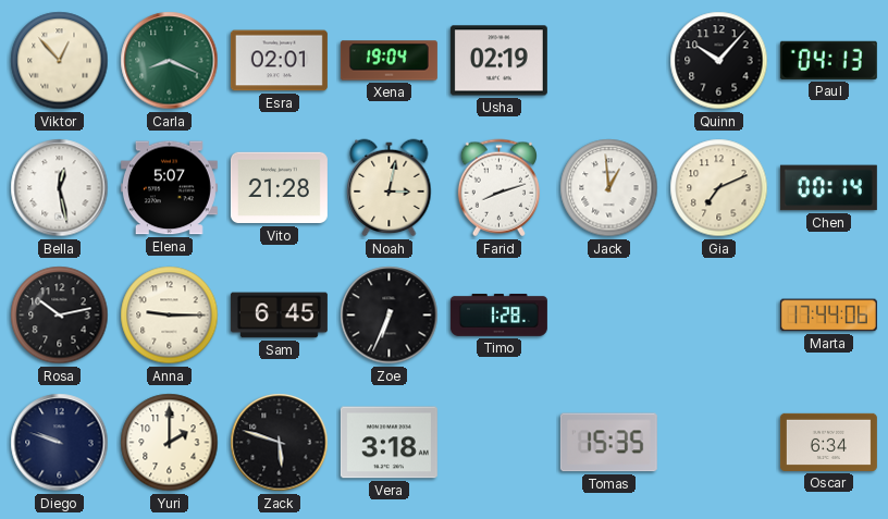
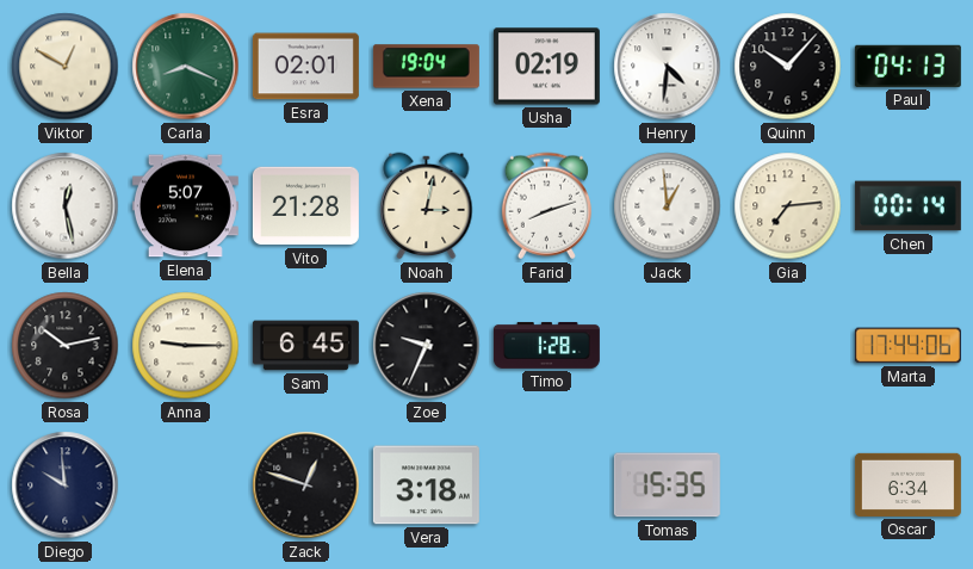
Viktor: 12:53 -> 12:50
Henry: none -> 4:31
Gia: 7:11 -> 7:14
Zoe: 6:34 -> 9:34
Diego: 9:48 -> 9:59
Yuri: 2:00 -> none
Zack: 5:48 -> 12:48
